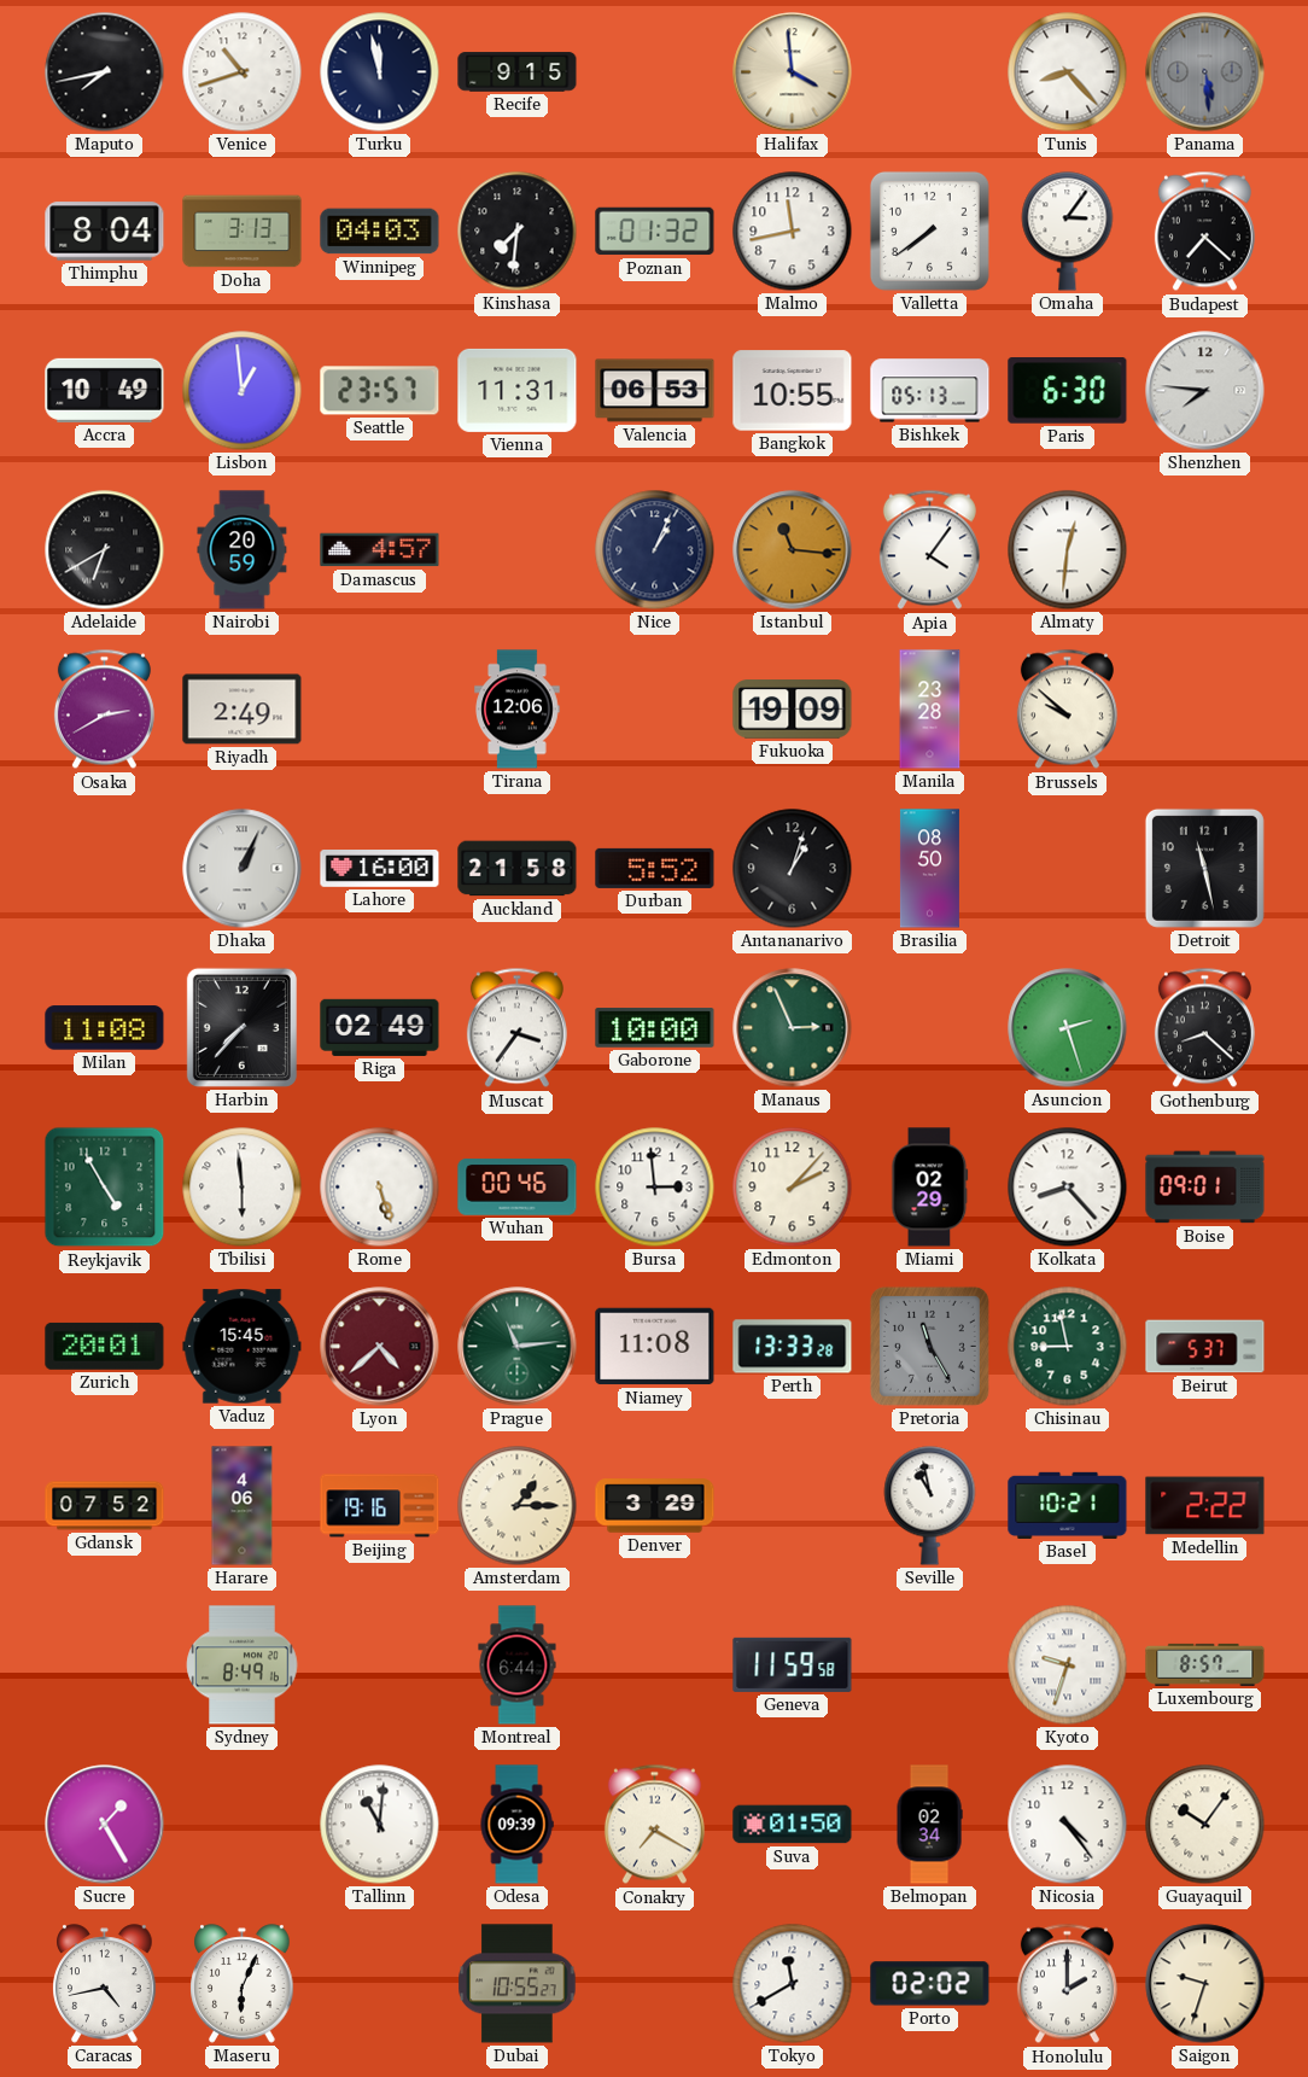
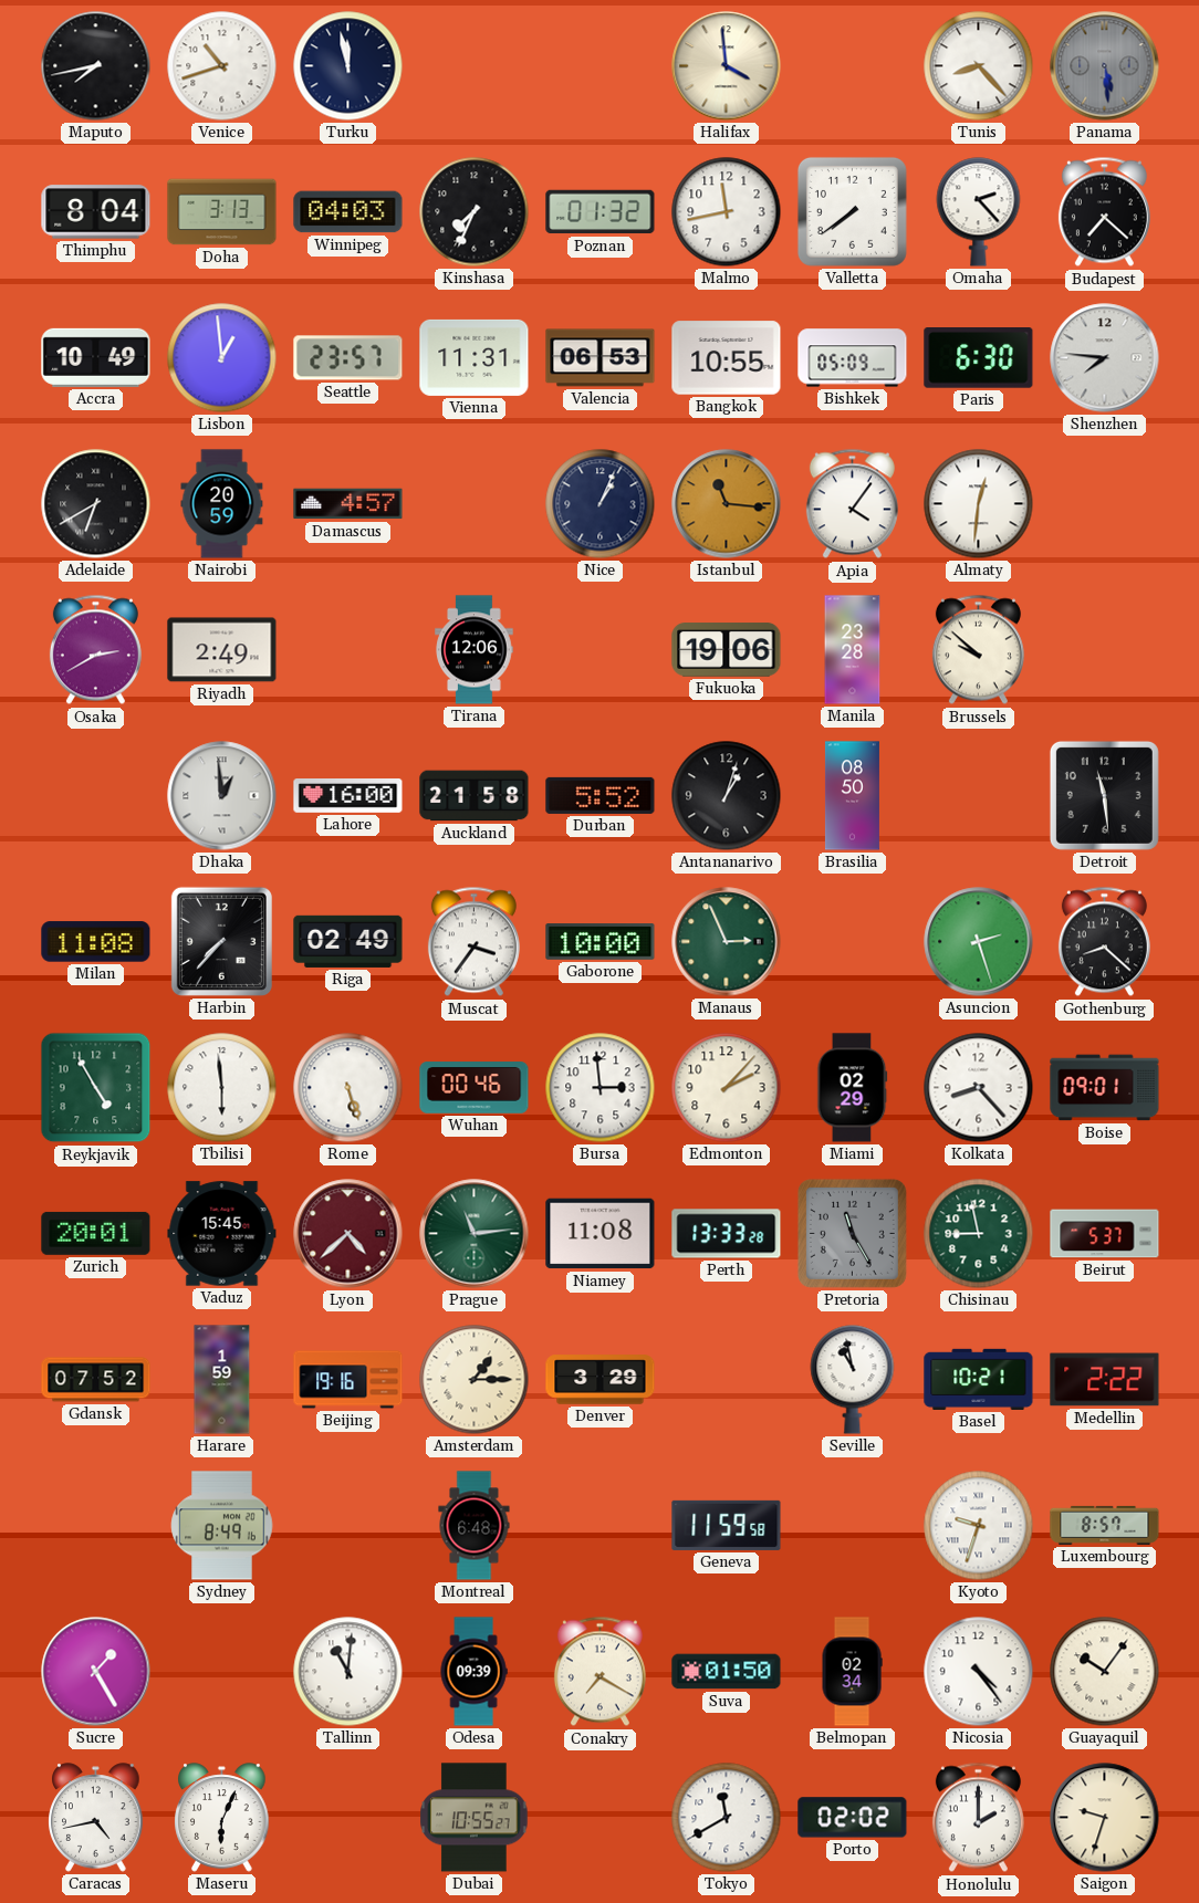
Recife: 9:15 -> none
Kinshasa: 7:31 -> 7:34
Omaha: 3:06 -> 2:23
Bishkek: 05:13 -> 05:09
Fukuoka: 19:09 -> 19:06
Dhaka: 1:04 -> 12:59
Detroit: 11:28 -> 11:29
Harare: 4:06 -> 1:59
Montreal: 6:44 -> 6:48
